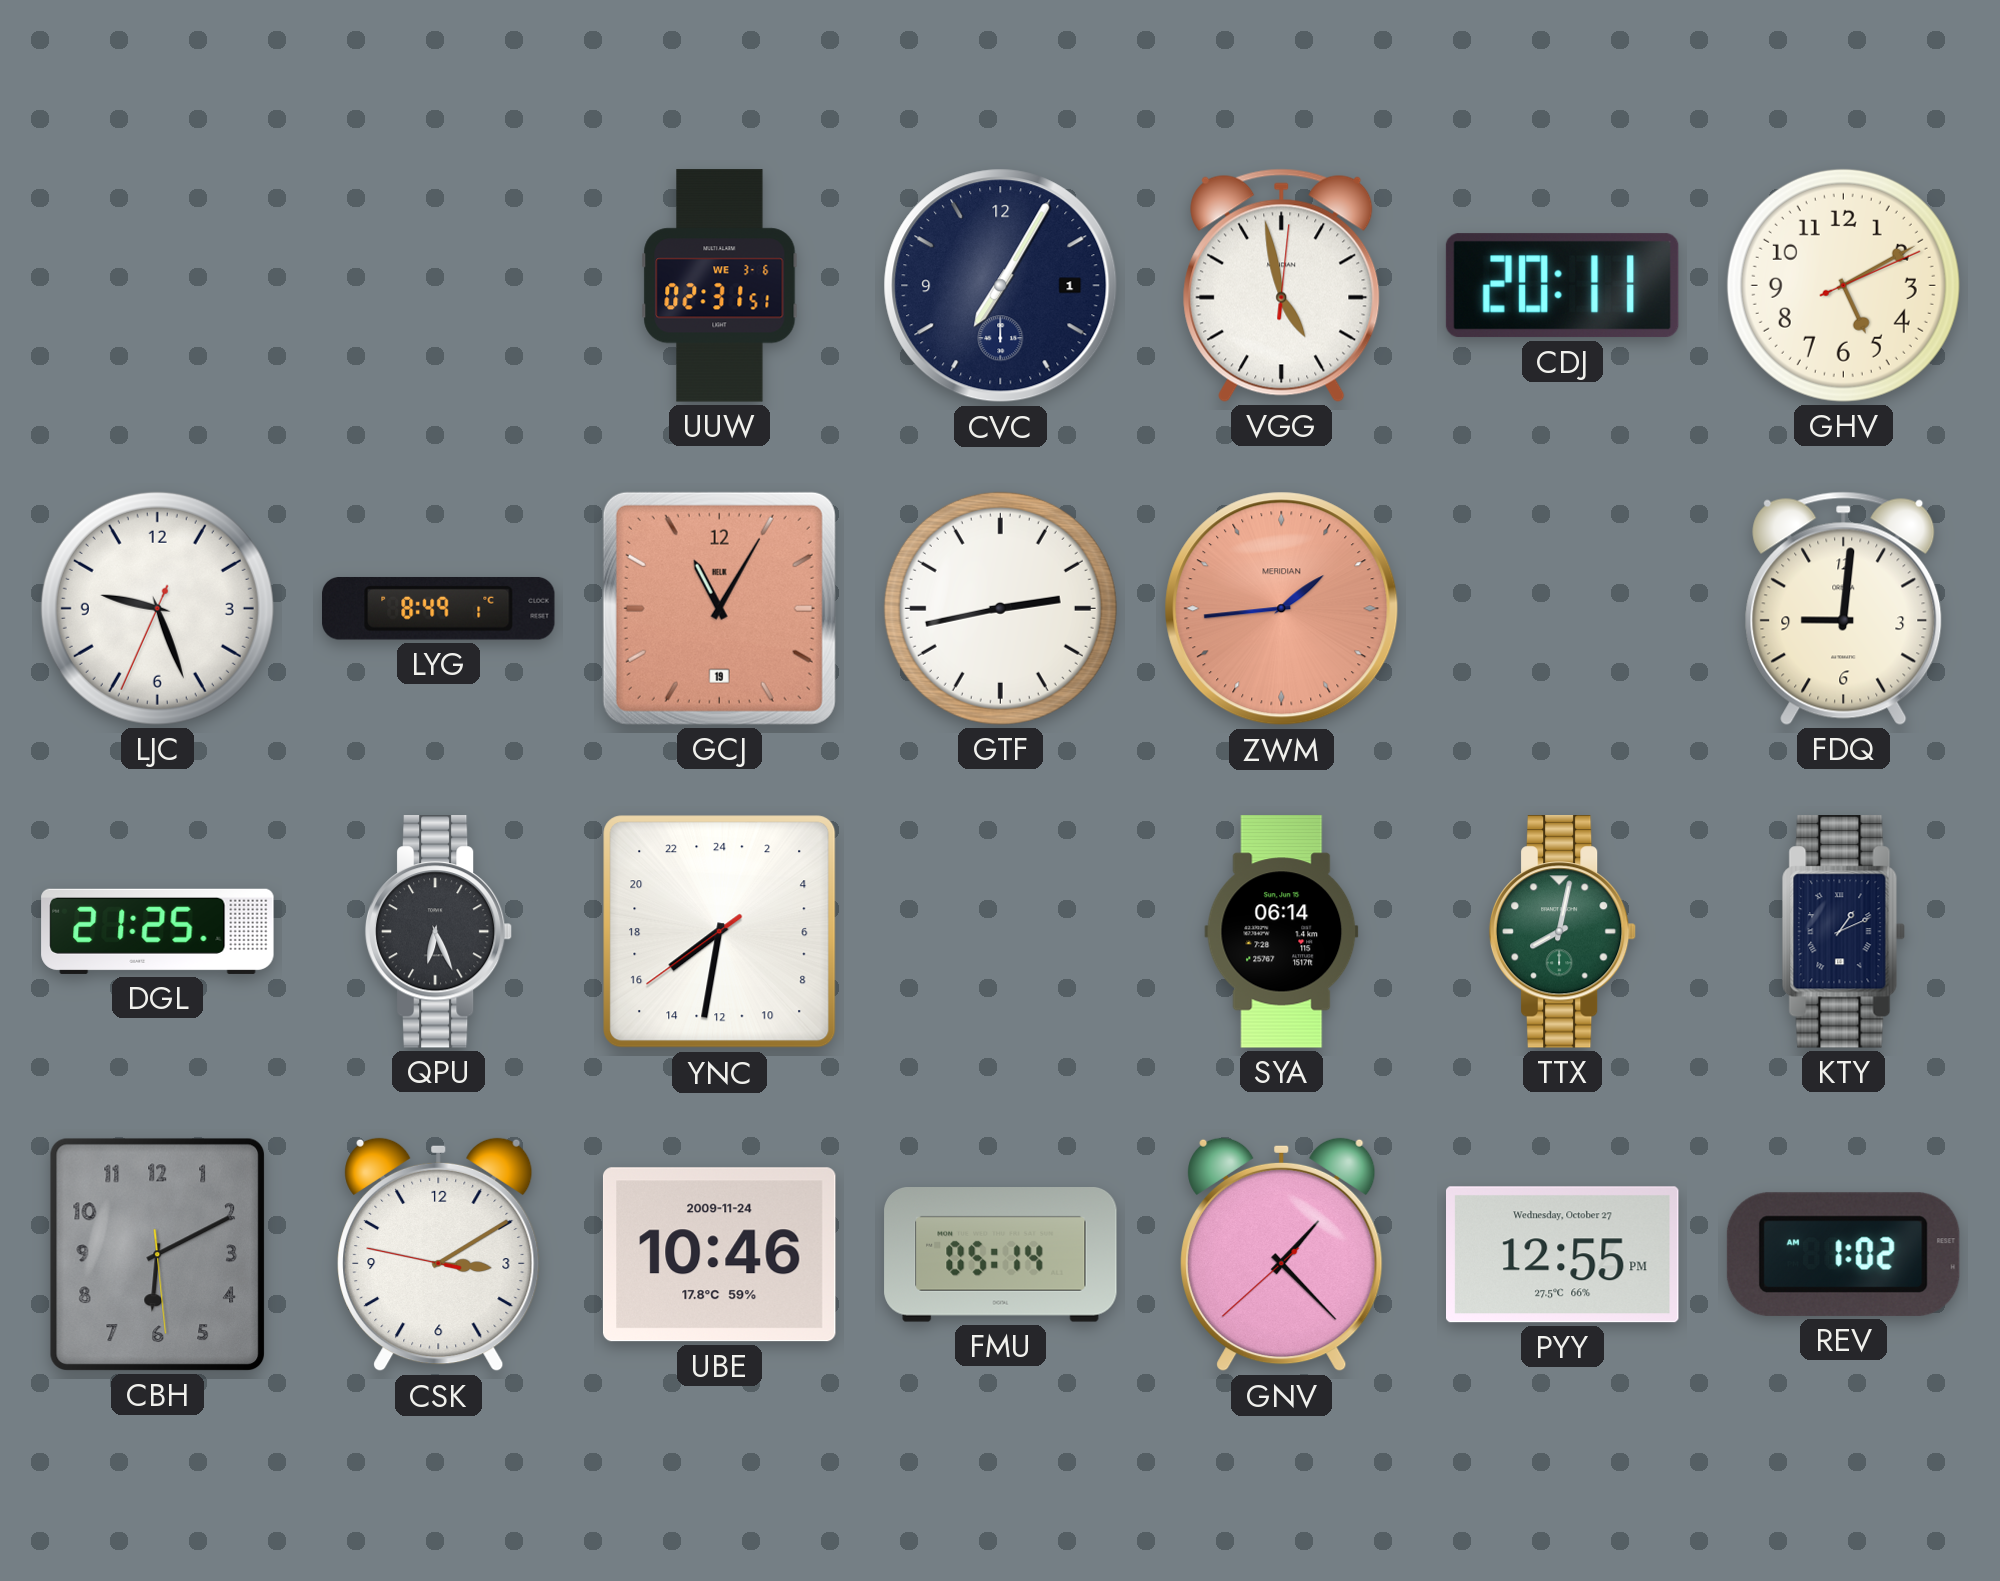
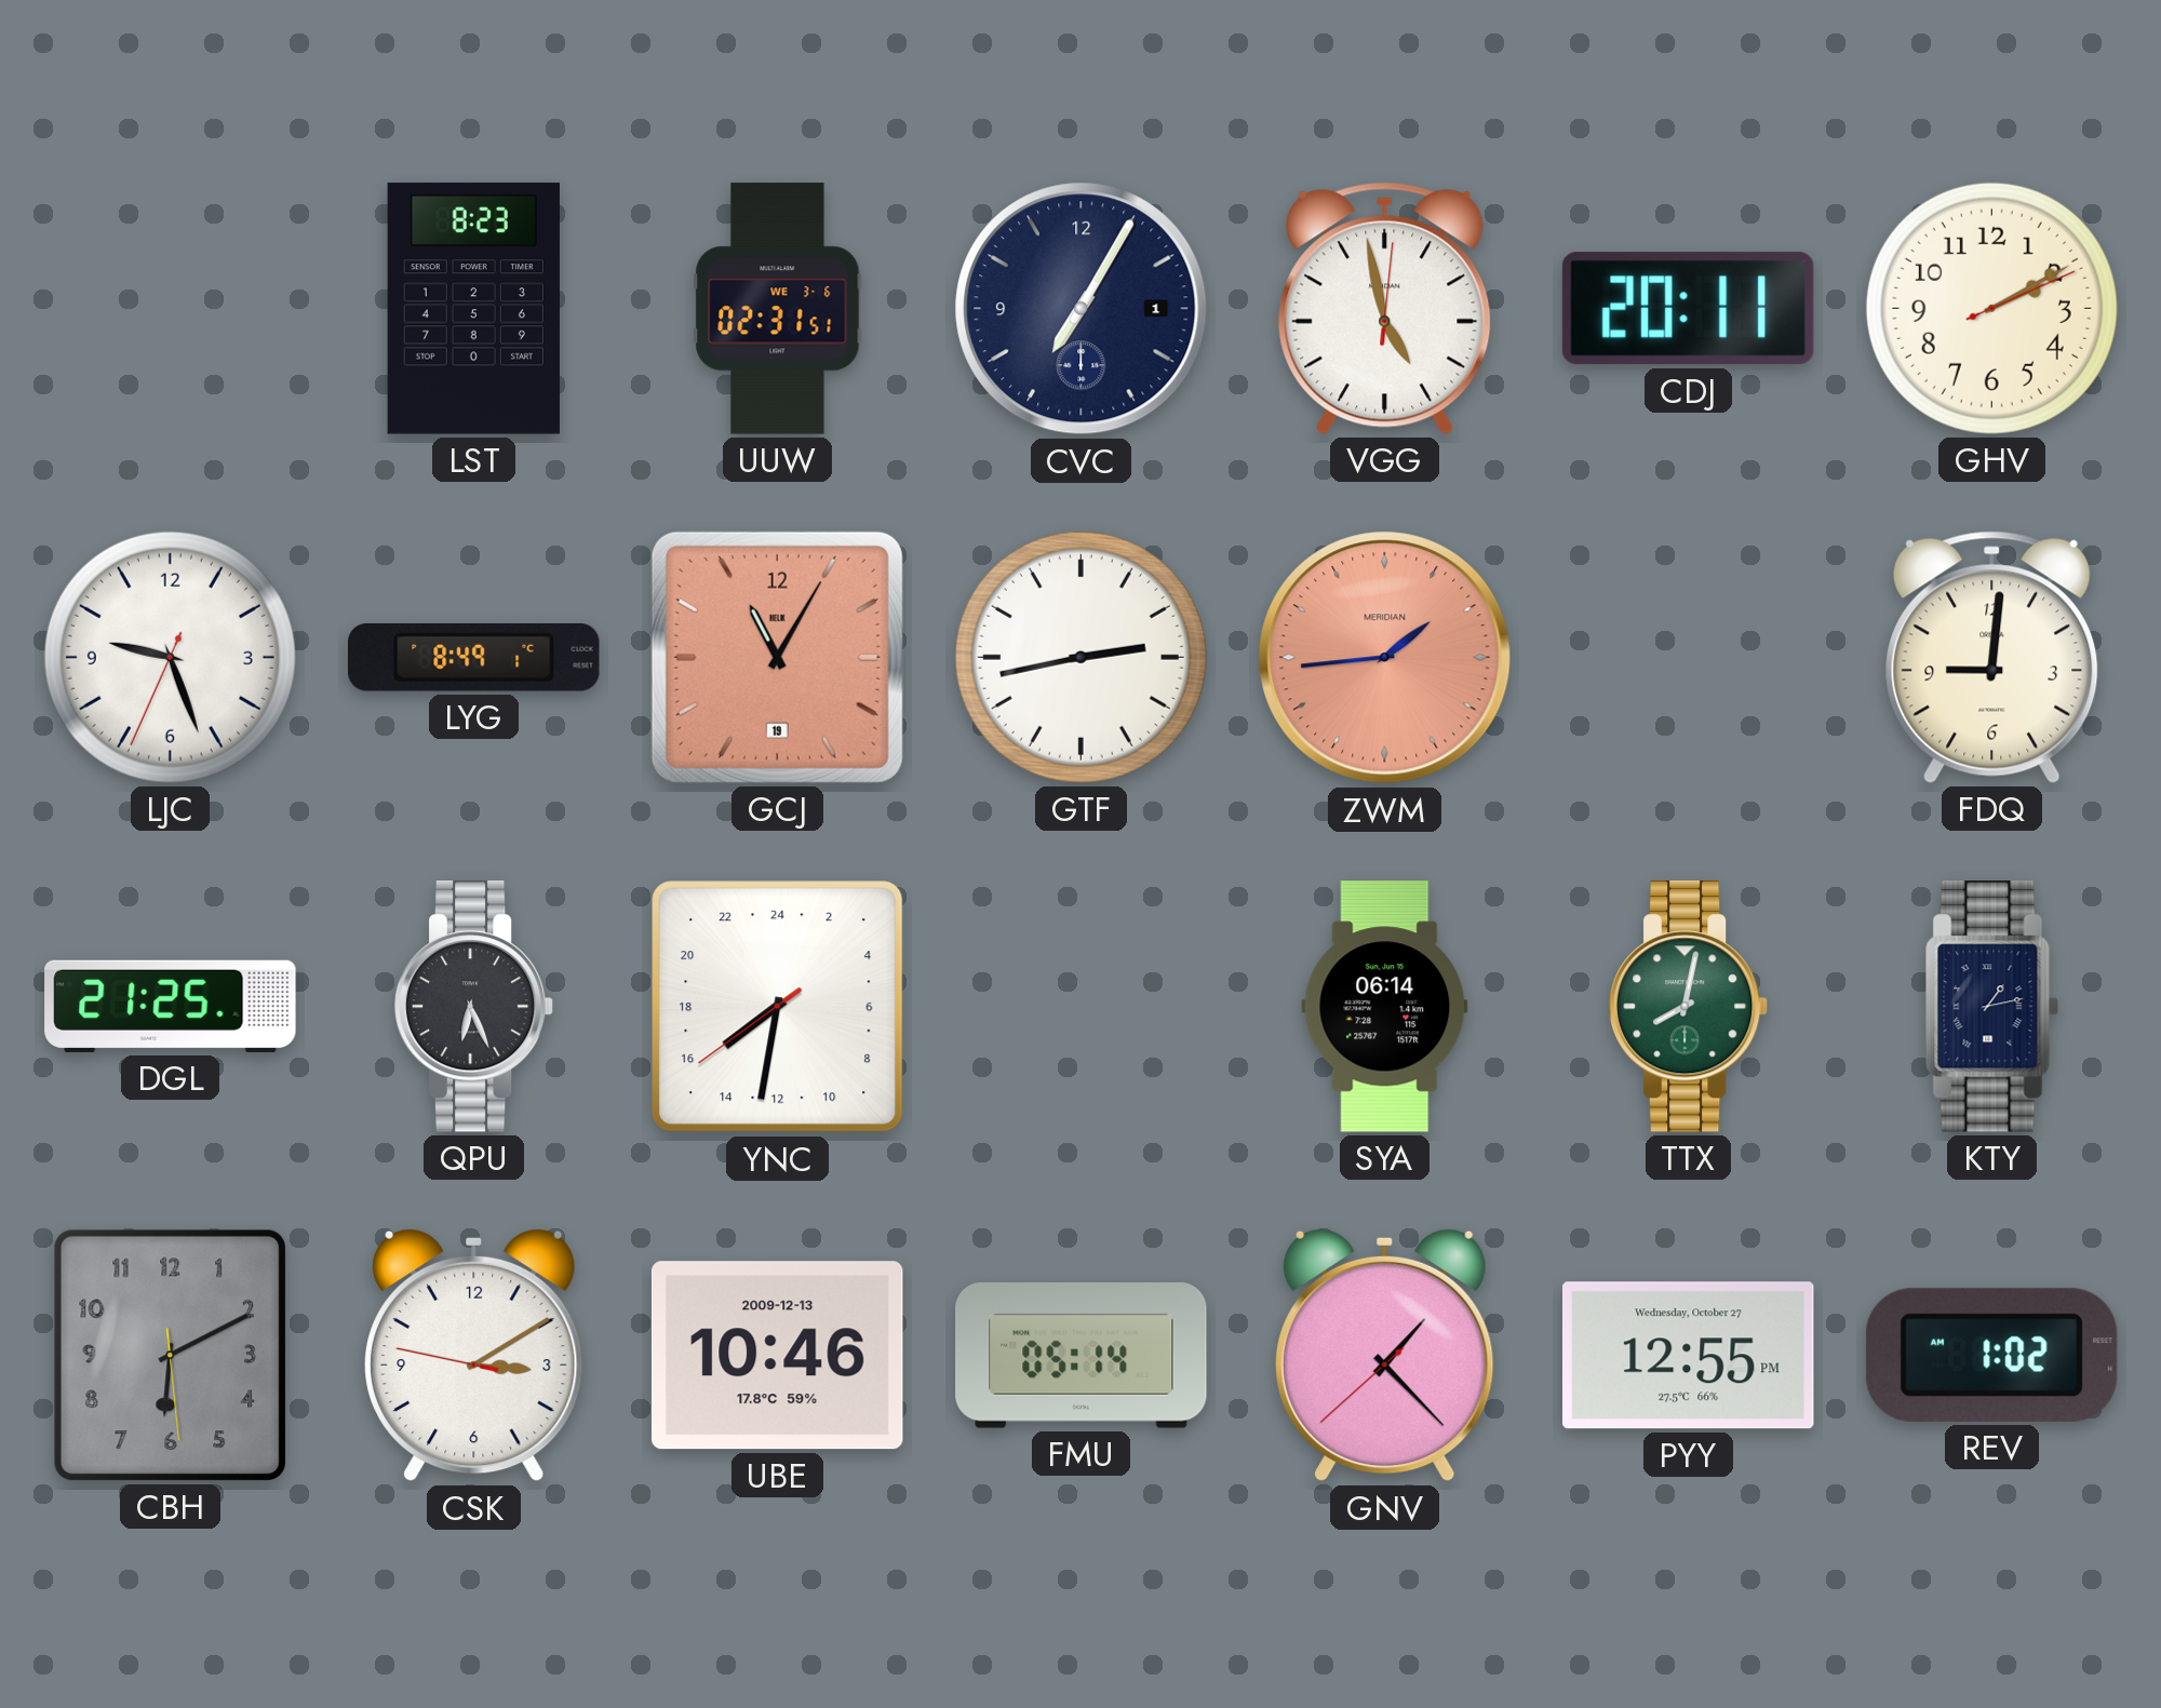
LST: none -> 8:23
GHV: 5:10 -> 2:10
KTY: 1:11 -> 1:13
UBE date: 2009-11-24 -> 2009-12-13
